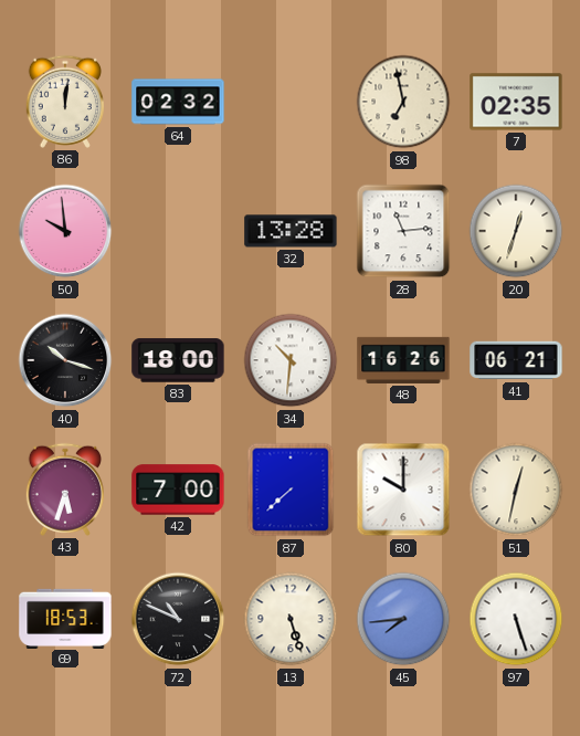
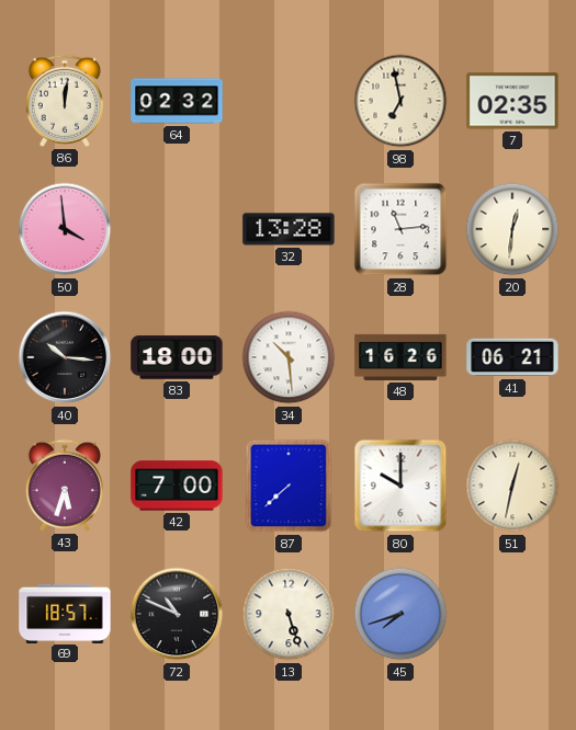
50: 9:59 -> 3:59
20: 12:33 -> 12:31
40: 10:18 -> 10:16
34: 10:31 -> 10:29
69: 18:53 -> 18:57
45: 7:44 -> 7:42
97: 5:27 -> none
